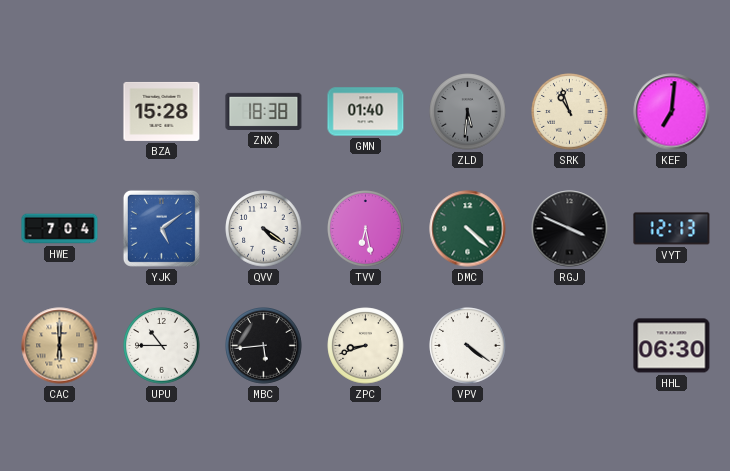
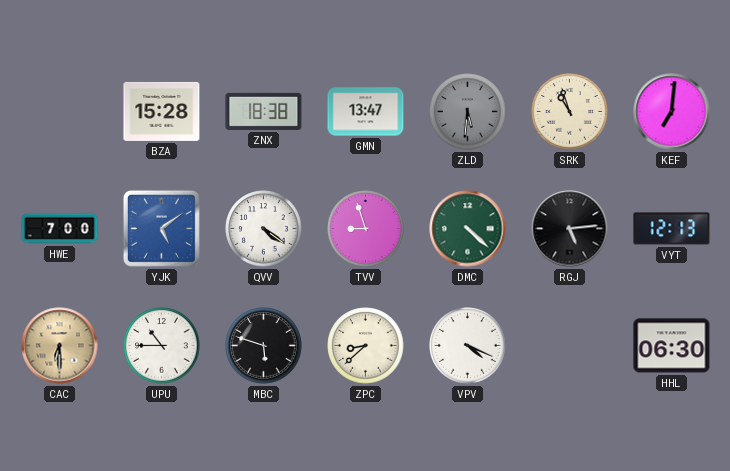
GMN: 01:40 -> 13:47
HWE: 7:04 -> 7:00
TVV: 6:28 -> 8:57
RGJ: 3:49 -> 5:14
CAC: 6:00 -> 6:30
MBC: 5:44 -> 5:48
ZPC: 8:42 -> 8:38
VPV: 4:21 -> 4:19
